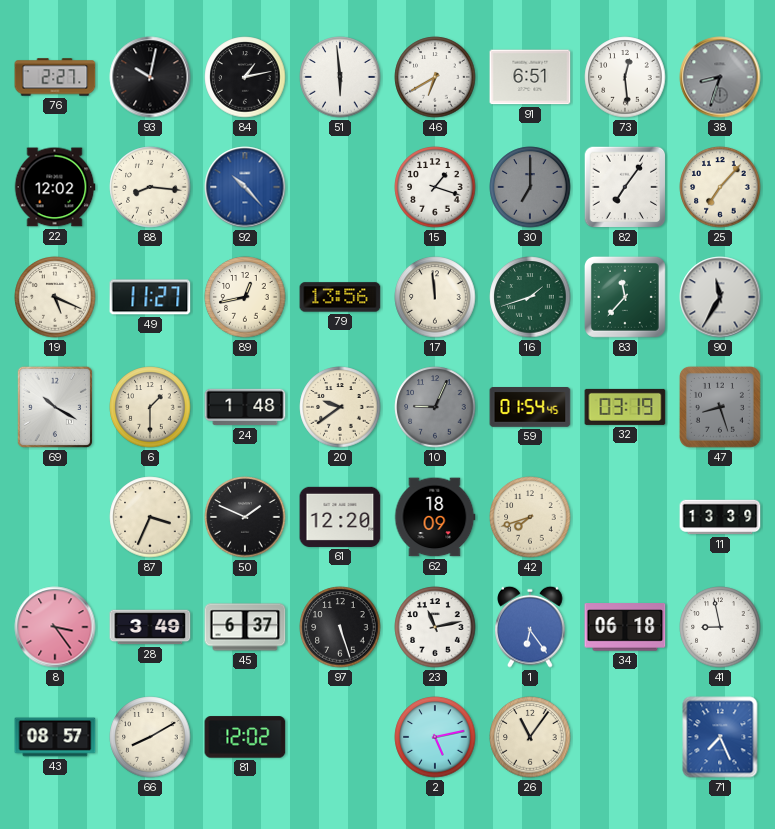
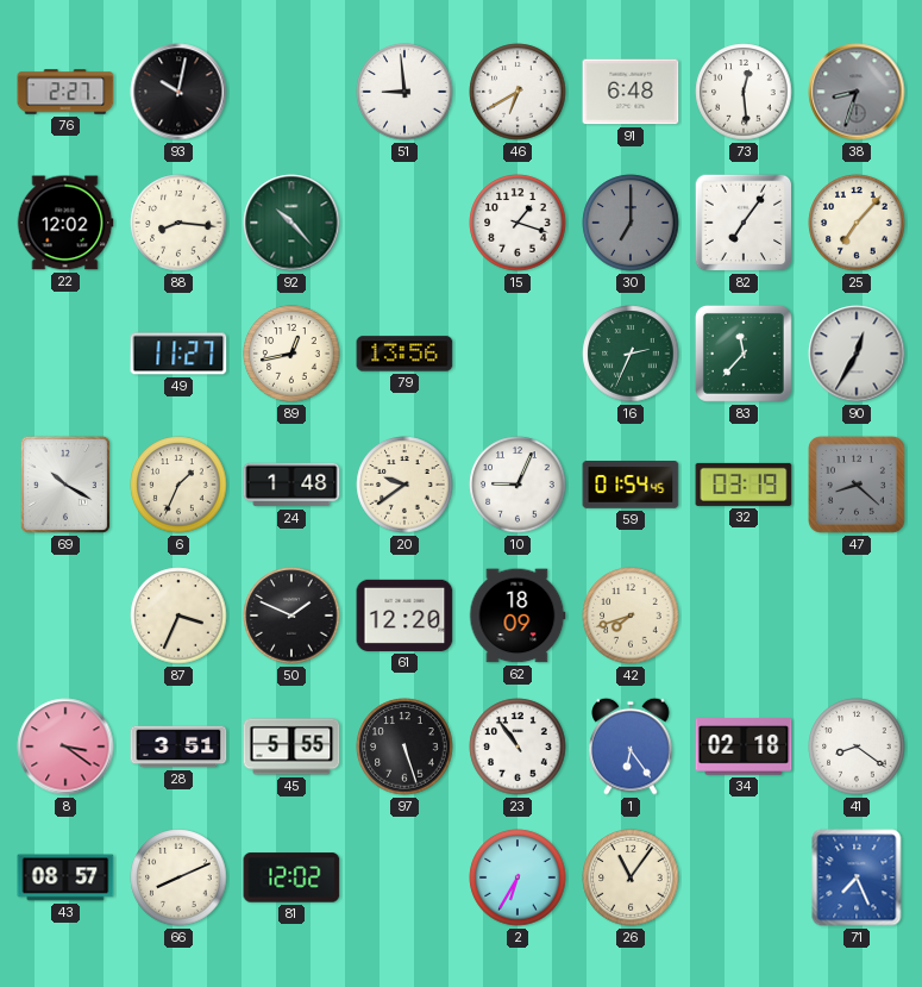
84: 1:13 -> none
51: 5:59 -> 8:59
91: 6:51 -> 6:48
92 dial: blue -> green
19: 5:19 -> none
17: 11:59 -> none
16: 1:42 -> 2:34
90: 11:35 -> 12:35
6: 1:30 -> 1:34
10 dial: grey -> white
47: 8:27 -> 8:22
11: 13:39 -> none
8: 3:24 -> 3:21
28: 3:49 -> 3:51
45: 6:37 -> 5:55
23: 11:13 -> 10:54
34: 06:18 -> 02:18
41: 8:58 -> 8:21
66: 8:10 -> 8:11
2: 5:13 -> 6:35
